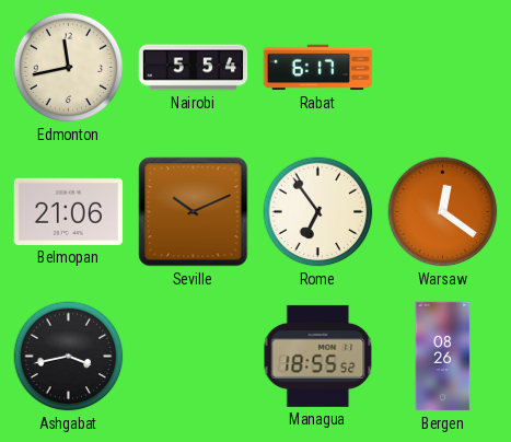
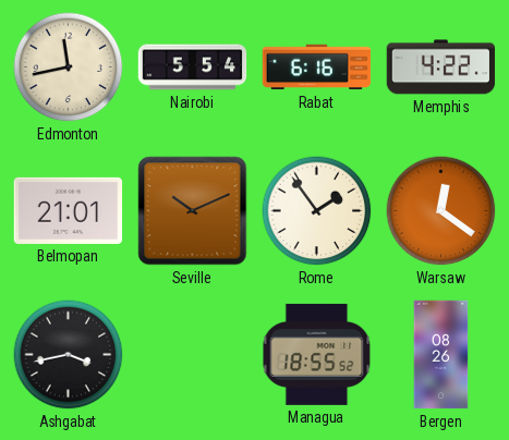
Rabat: 6:17 -> 6:16
Memphis: none -> 4:22
Belmopan: 21:06 -> 21:01
Rome: 6:54 -> 1:54
